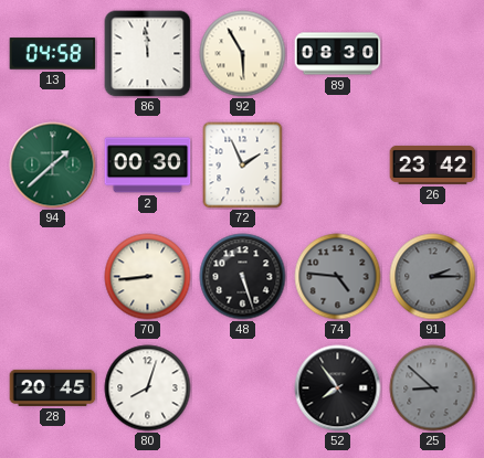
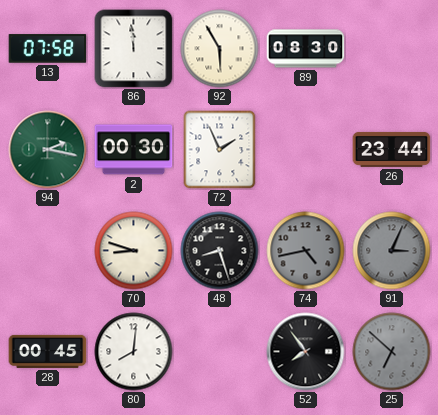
13: 04:58 -> 07:58
94: 1:38 -> 2:17
26: 23:42 -> 23:44
70: 8:44 -> 8:48
48: 5:27 -> 8:27
74: 4:46 -> 4:43
91: 2:15 -> 3:04
28: 20:45 -> 00:45
80: 8:03 -> 8:01
25: 8:52 -> 6:52
